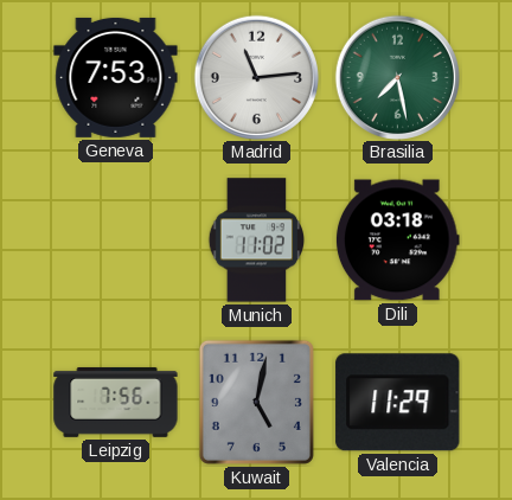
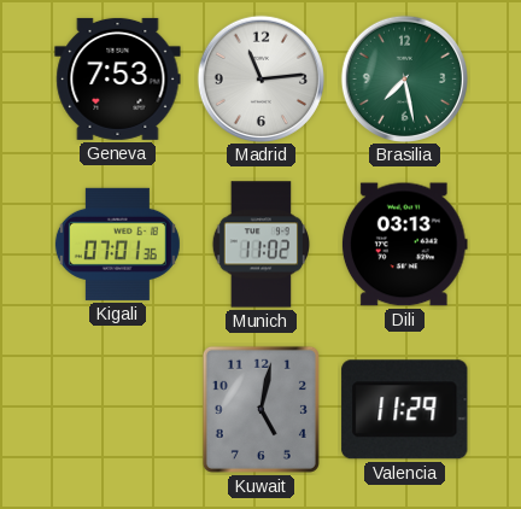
Kigali: none -> 07:01
Dili: 03:18 -> 03:13
Leipzig: 7:56 -> none
